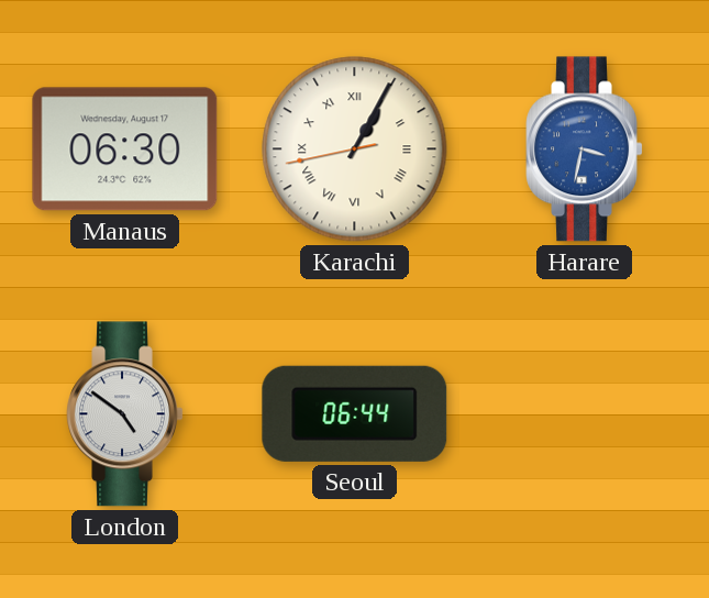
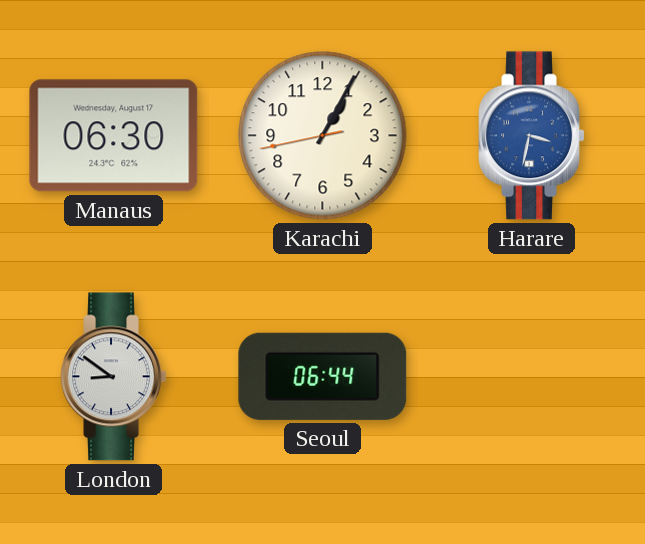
Karachi numerals: Roman -> Arabic
London: 4:51 -> 8:51
